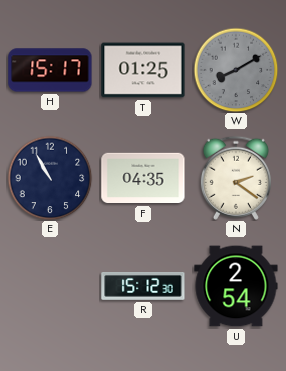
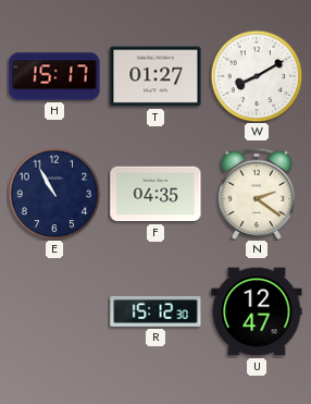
T: 01:25 -> 01:27
W dial: grey -> white
U: 2:54 -> 12:47
